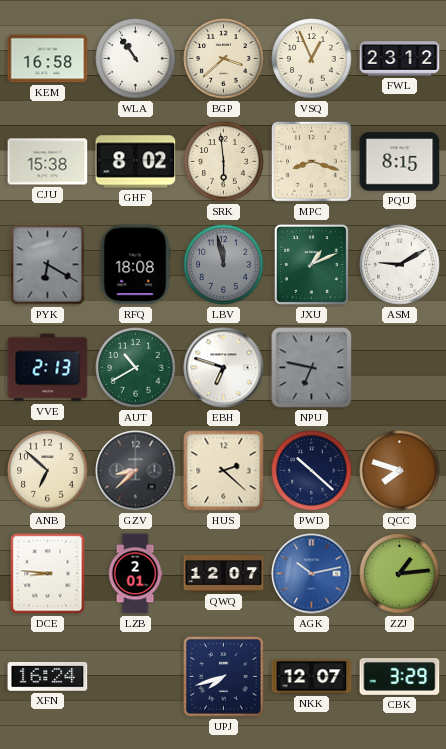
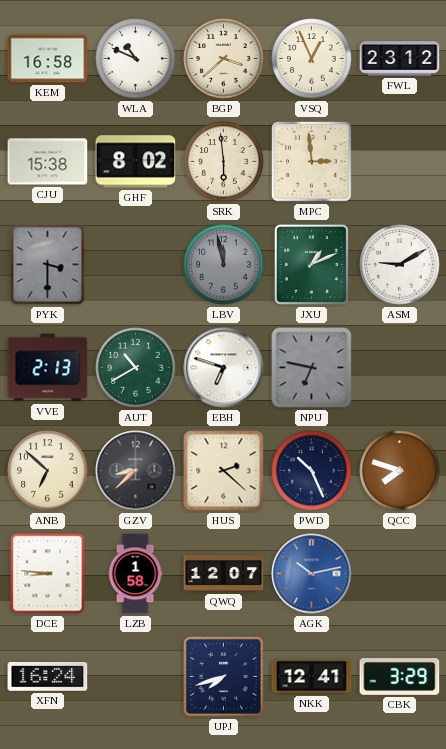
WLA: 10:54 -> 10:49
MPC: 8:18 -> 2:59
PQU: 8:15 -> none
PYK: 6:20 -> 3:30
RFQ: 18:08 -> none
PWD: 10:22 -> 10:26
LZB: 2:01 -> 1:58
ZZJ: 1:14 -> none
NKK: 12:07 -> 12:41
